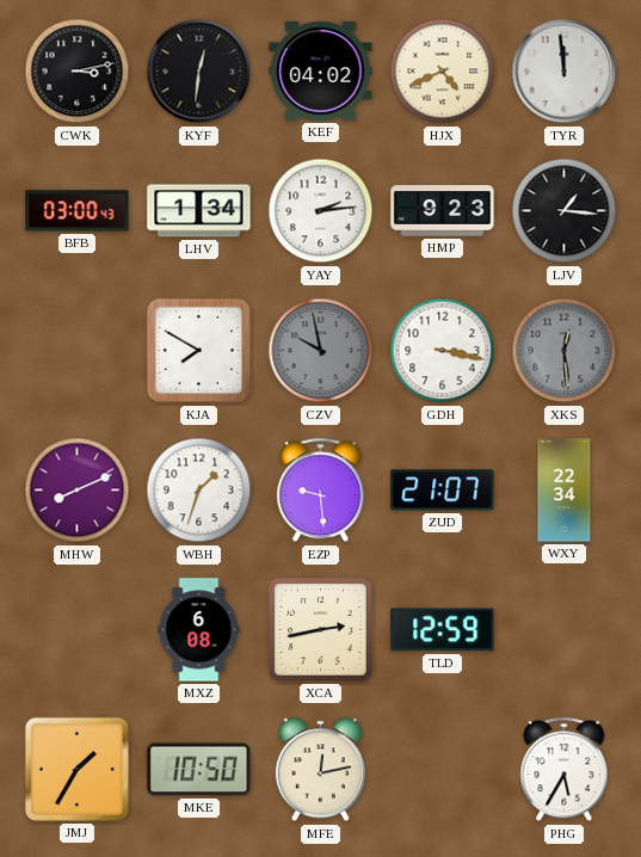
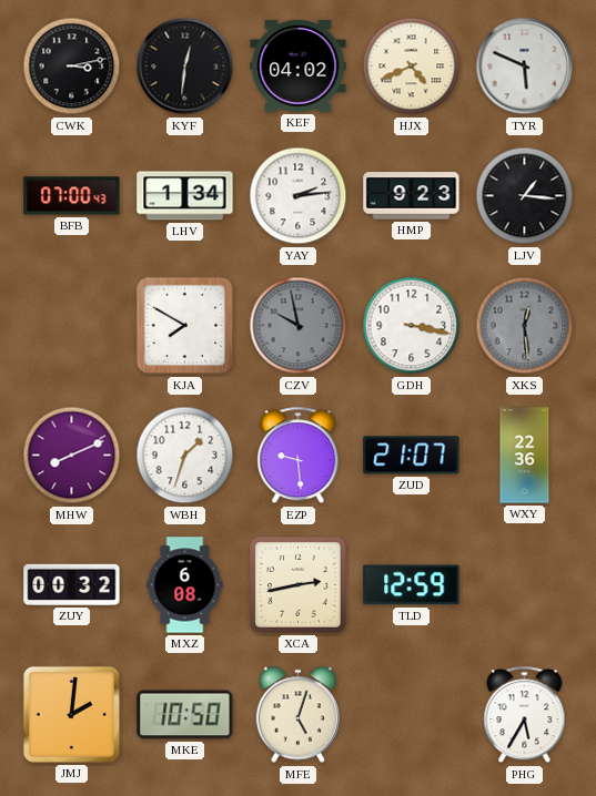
TYR: 11:59 -> 5:49
BFB: 03:00 -> 07:00
WXY: 22:34 -> 22:36
ZUY: none -> 00:32
JMJ: 1:35 -> 2:01
MFE: 12:13 -> 5:03
